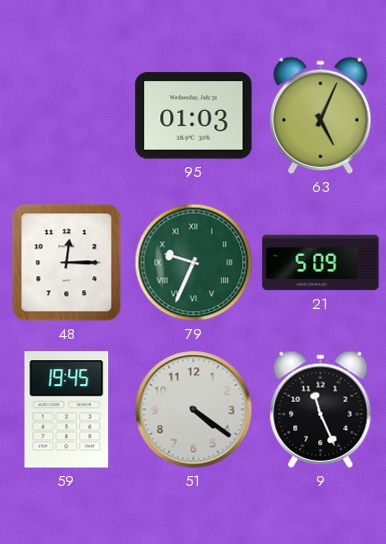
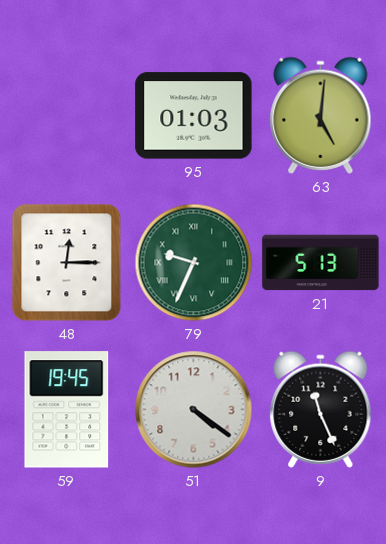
63: 5:04 -> 5:01
21: 5:09 -> 5:13
